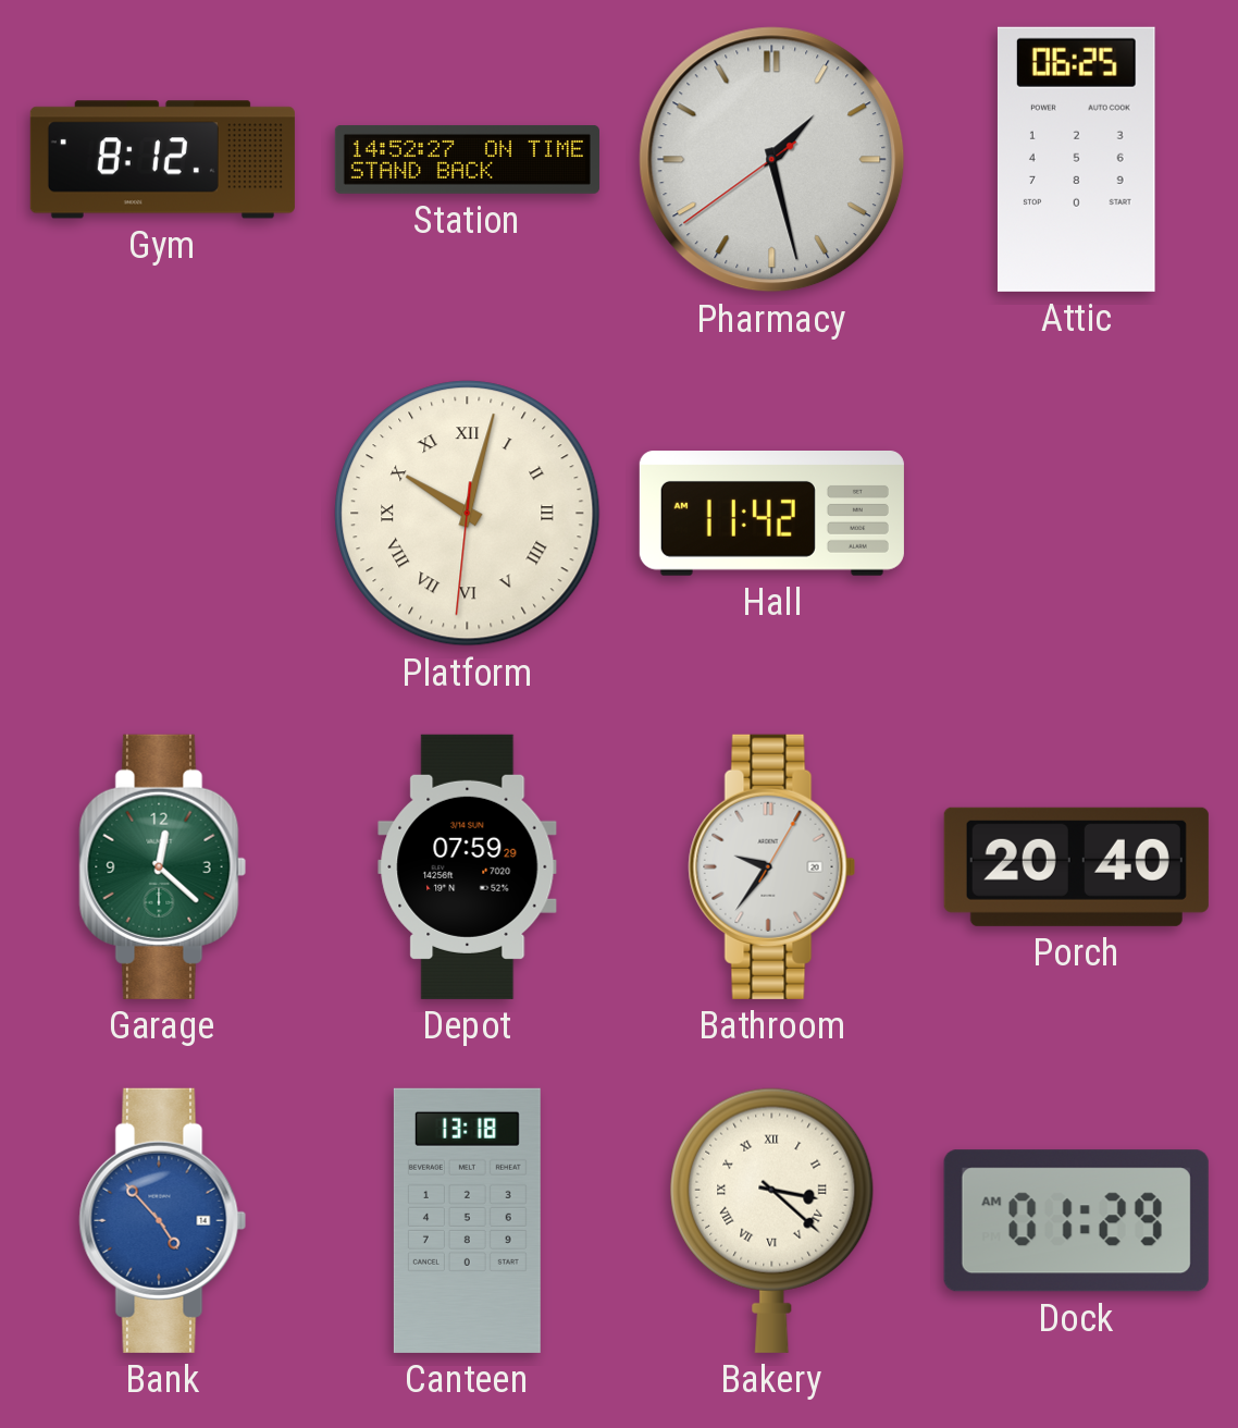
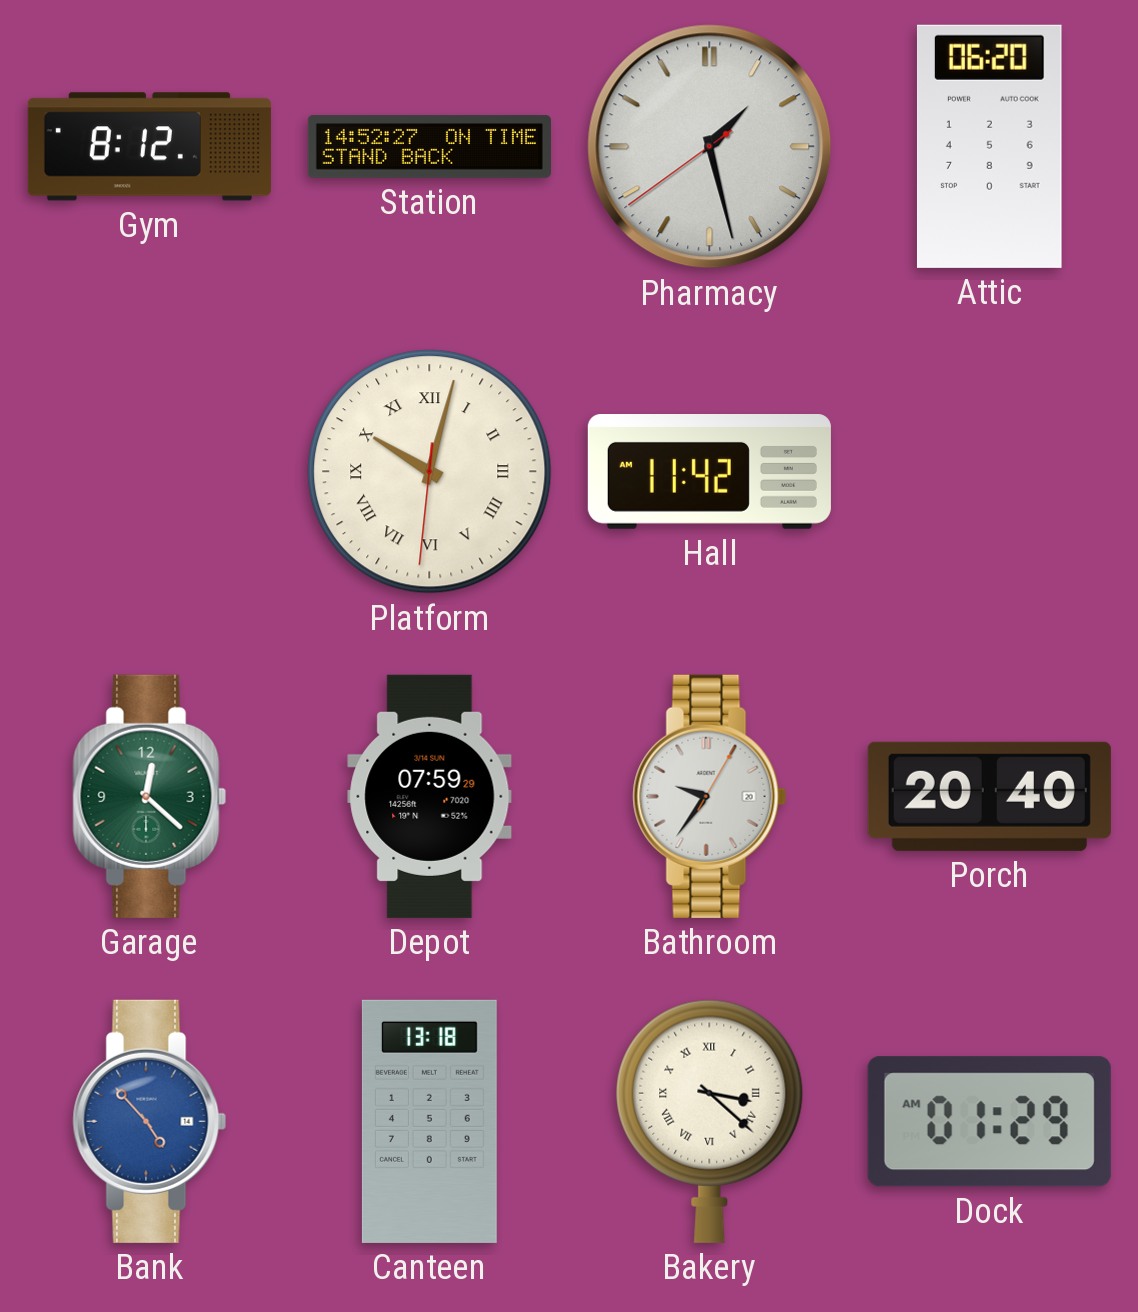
Attic: 06:25 -> 06:20
